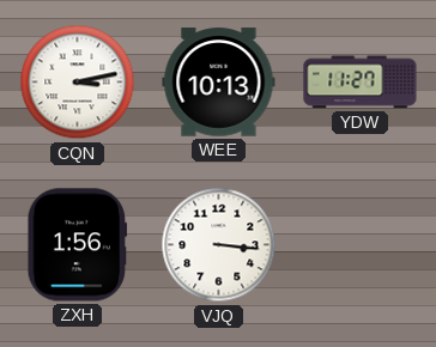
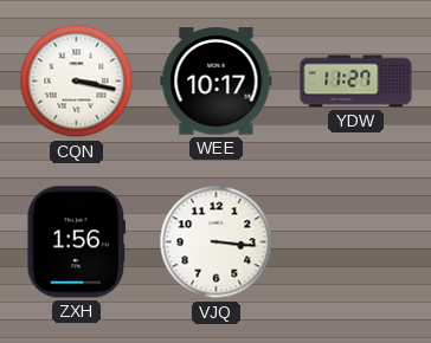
CQN: 3:13 -> 3:17
WEE: 10:13 -> 10:17
